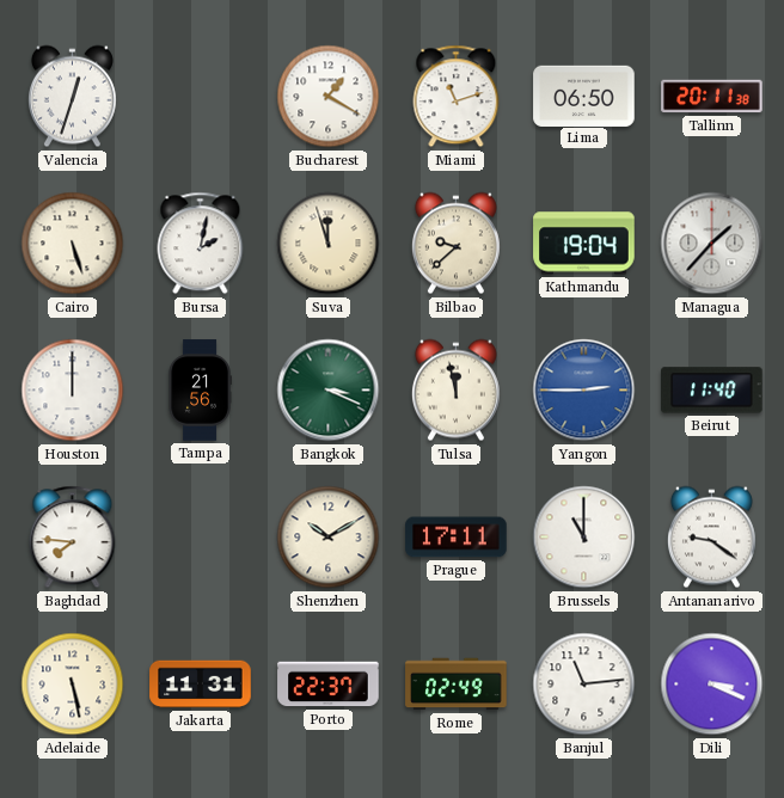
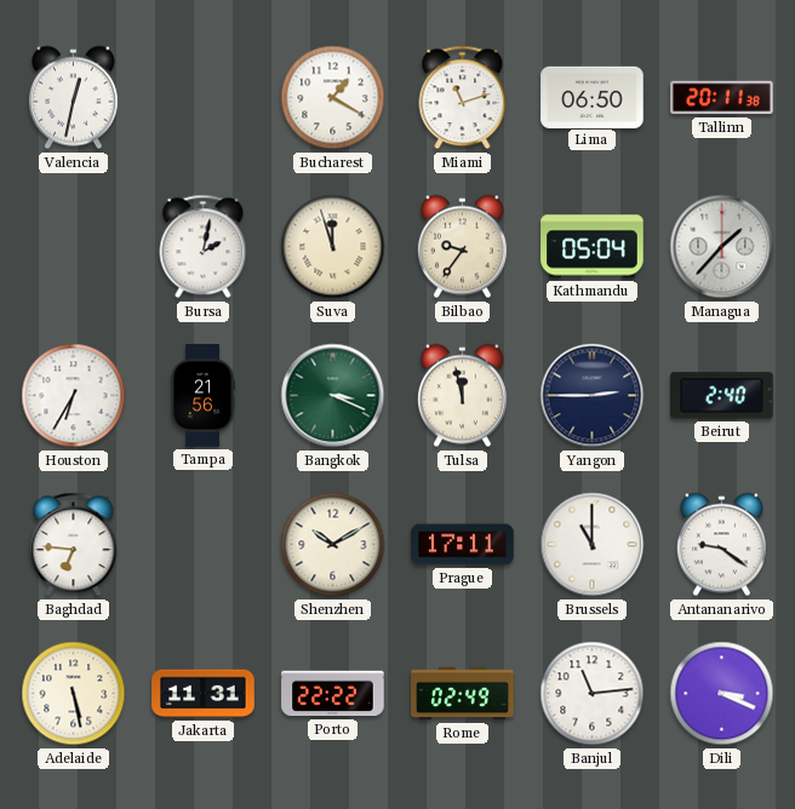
Valencia: 12:33 -> 12:32
Cairo: 5:27 -> none
Bilbao: 9:38 -> 9:36
Kathmandu: 19:04 -> 05:04
Houston: 12:00 -> 6:35
Yangon dial: blue -> navy
Beirut: 11:40 -> 2:40
Baghdad: 7:46 -> 6:46
Porto: 22:37 -> 22:22
